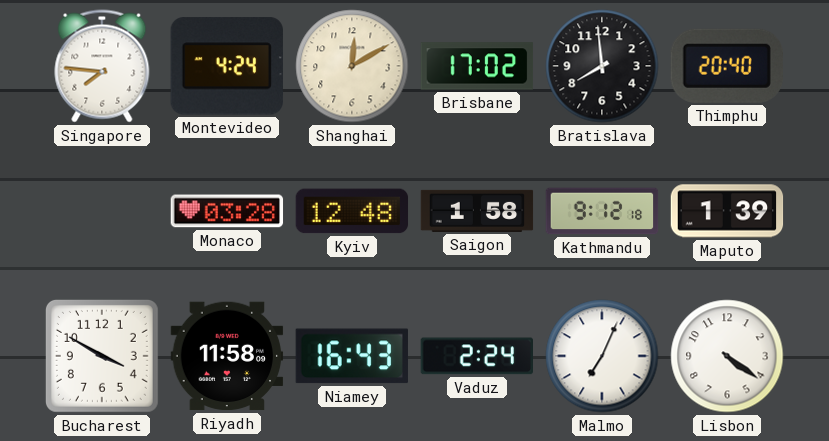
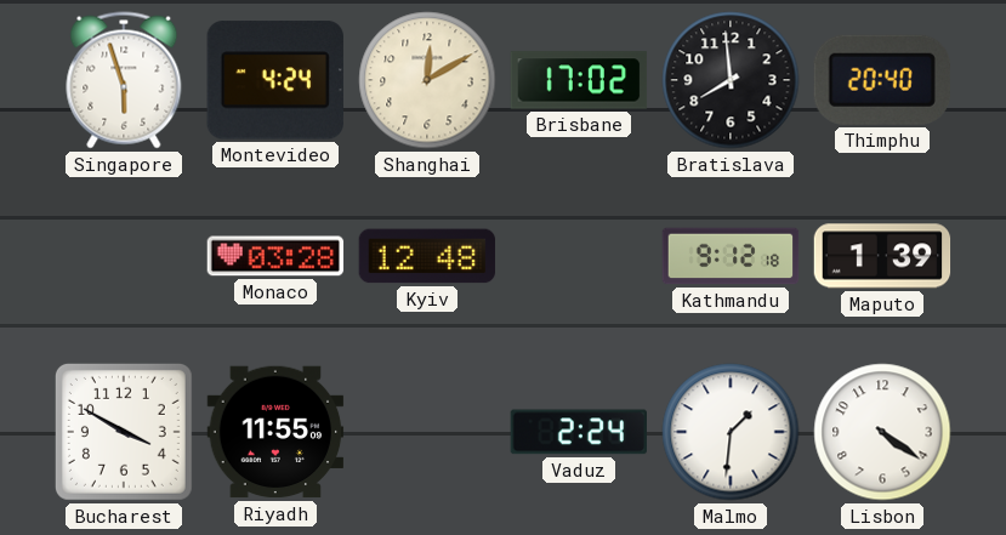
Singapore: 7:46 -> 5:57
Saigon: 1:58 -> none
Riyadh: 11:58 -> 11:55
Niamey: 16:43 -> none
Malmo: 7:04 -> 1:31
